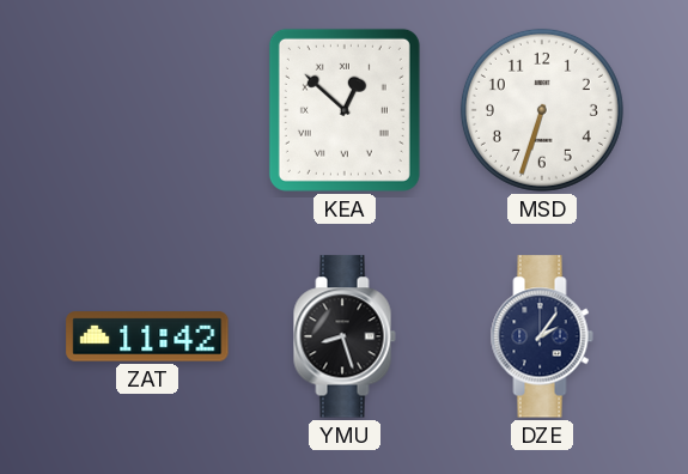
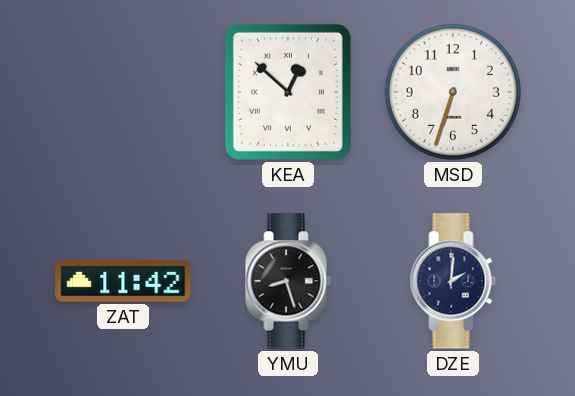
DZE: 2:06 -> 2:01
